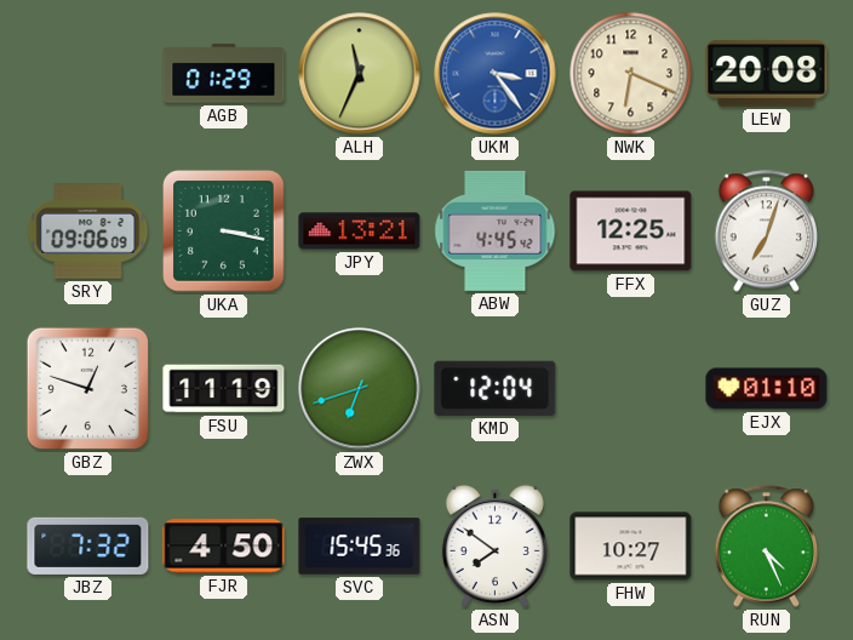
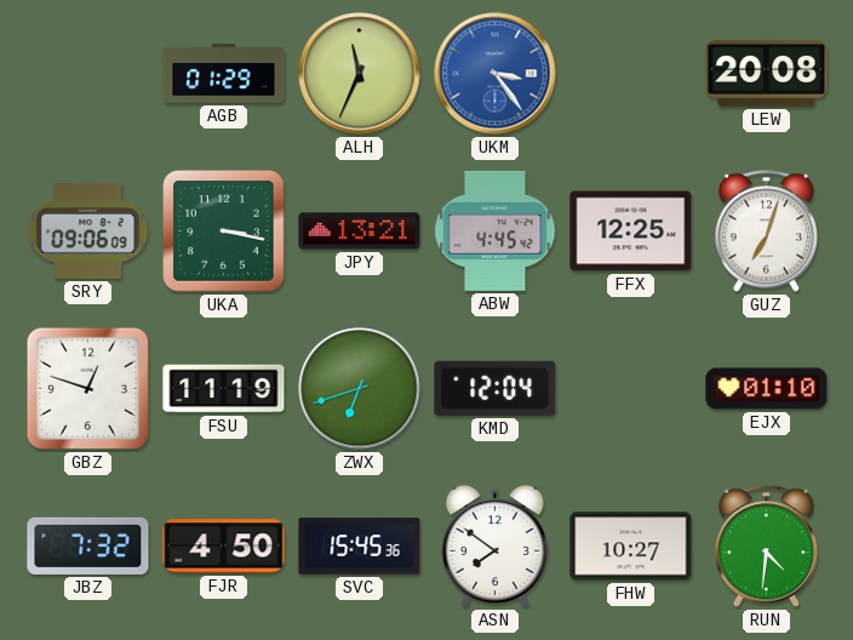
NWK: 6:19 -> none
RUN: 4:26 -> 4:31
